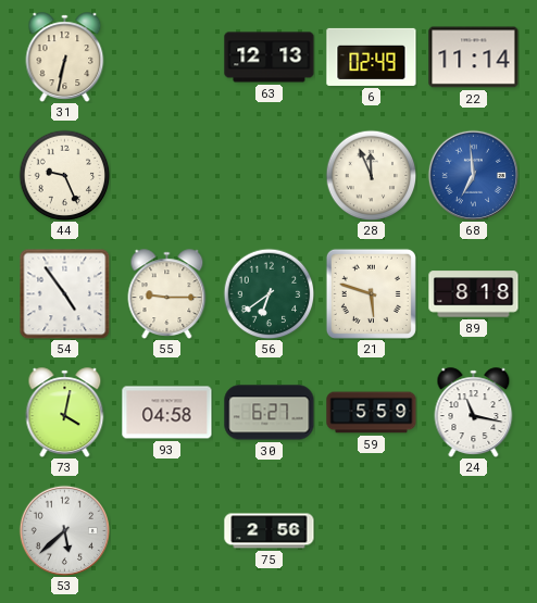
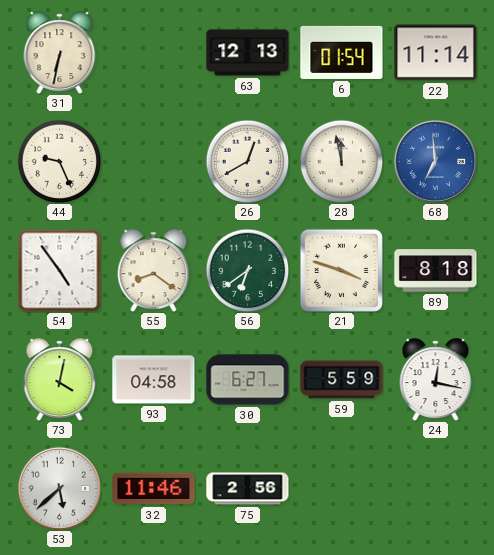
6: 02:49 -> 01:54
26: none -> 12:40
28: 11:56 -> 11:58
55: 9:15 -> 8:21
21: 5:48 -> 3:48
24: 11:17 -> 12:17
32: none -> 11:46
